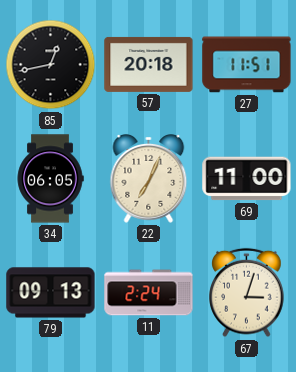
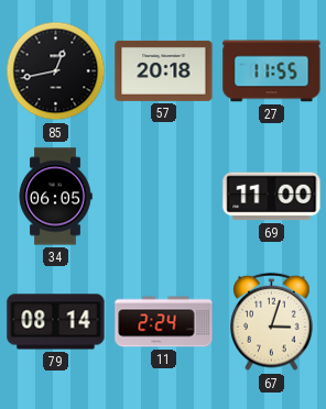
27: 11:51 -> 11:55
22: 7:04 -> none
79: 09:13 -> 08:14
